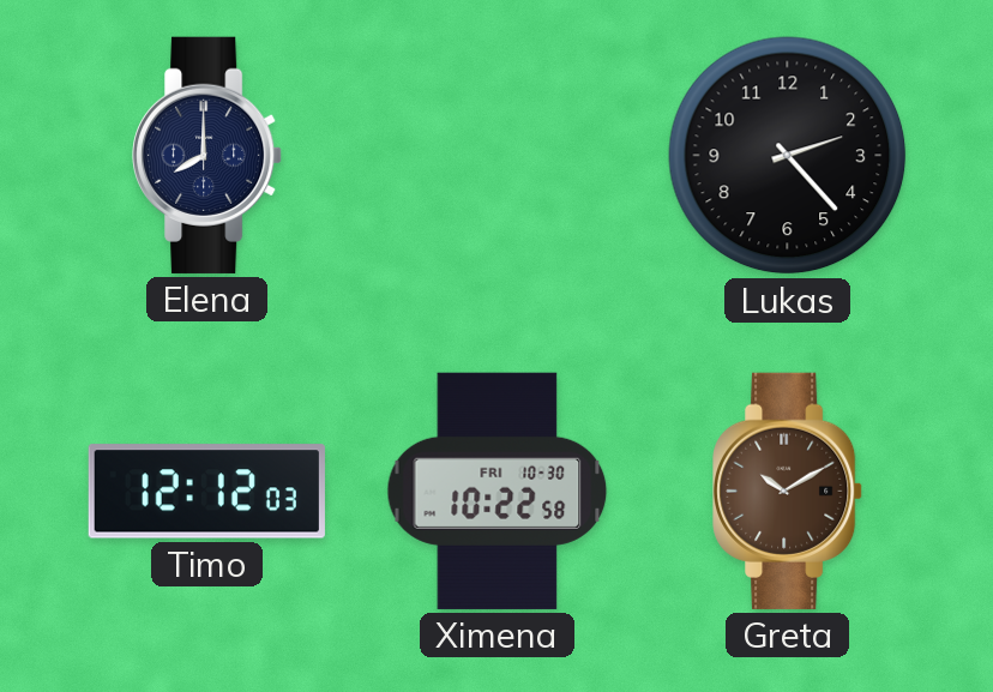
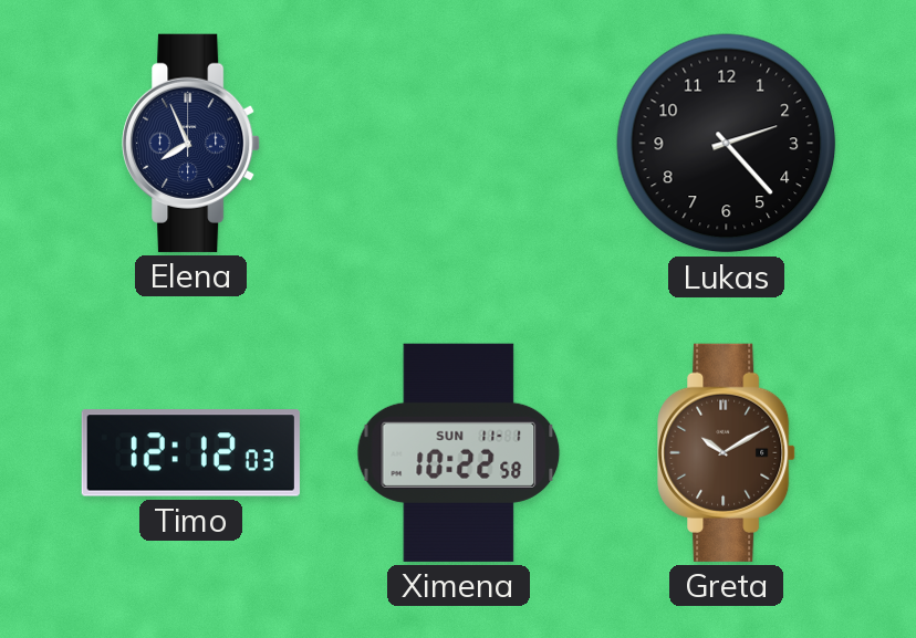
Elena: 8:00 -> 7:56
Ximena date: FRI 10-30 -> SUN 11-1
